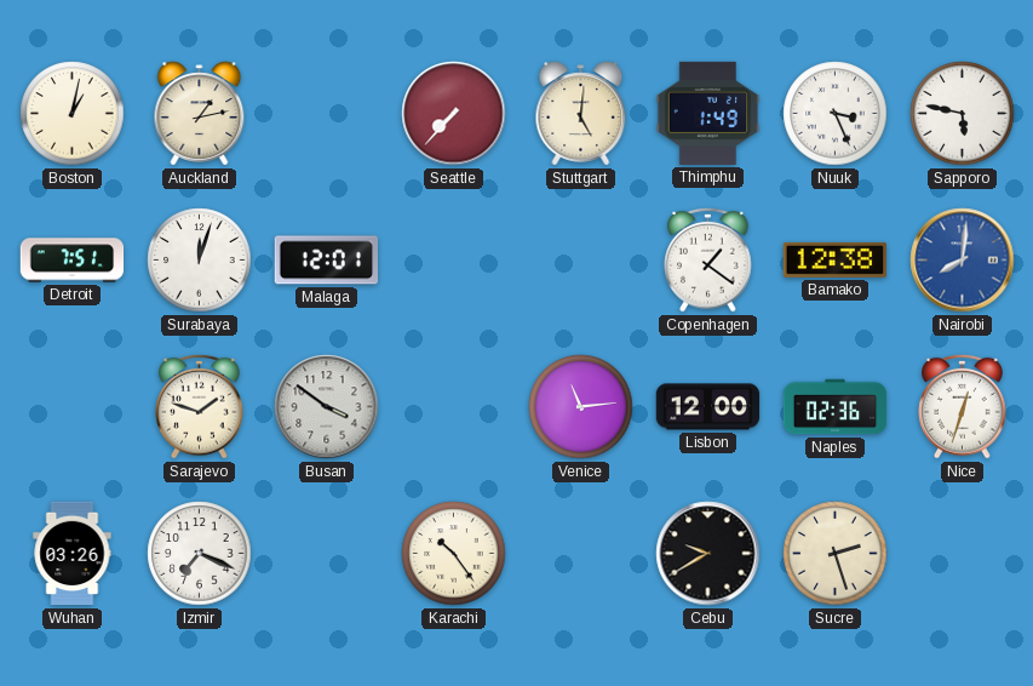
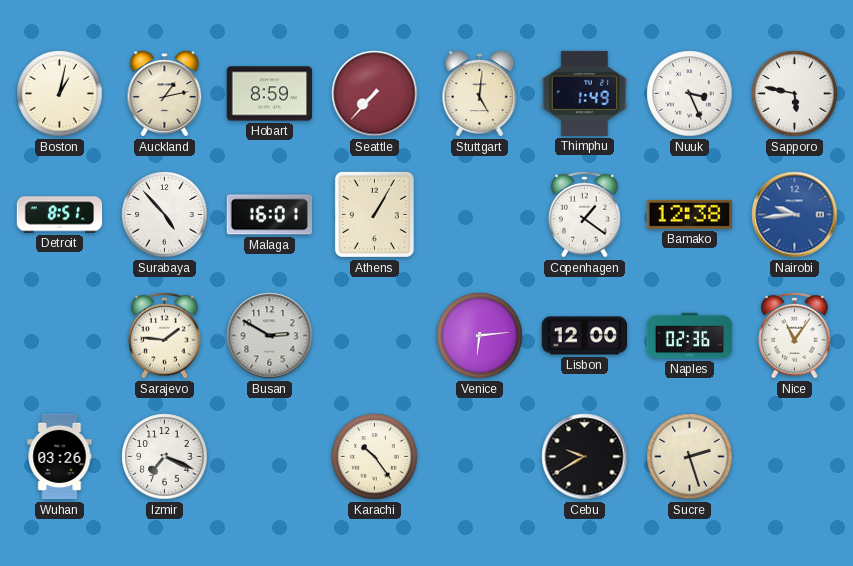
Hobart: none -> 8:59
Detroit: 7:51 -> 8:51
Surabaya: 12:03 -> 4:53
Malaga: 12:01 -> 16:01
Athens: none -> 1:05
Nairobi: 8:01 -> 9:44
Sarajevo: 1:48 -> 1:46
Busan: 3:51 -> 2:50
Venice: 11:14 -> 6:14
Nice: 12:33 -> 11:06
